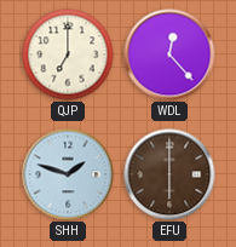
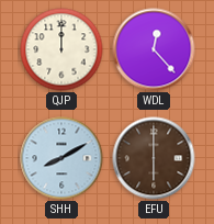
QJP: 7:00 -> 12:00
SHH: 1:48 -> 8:10
